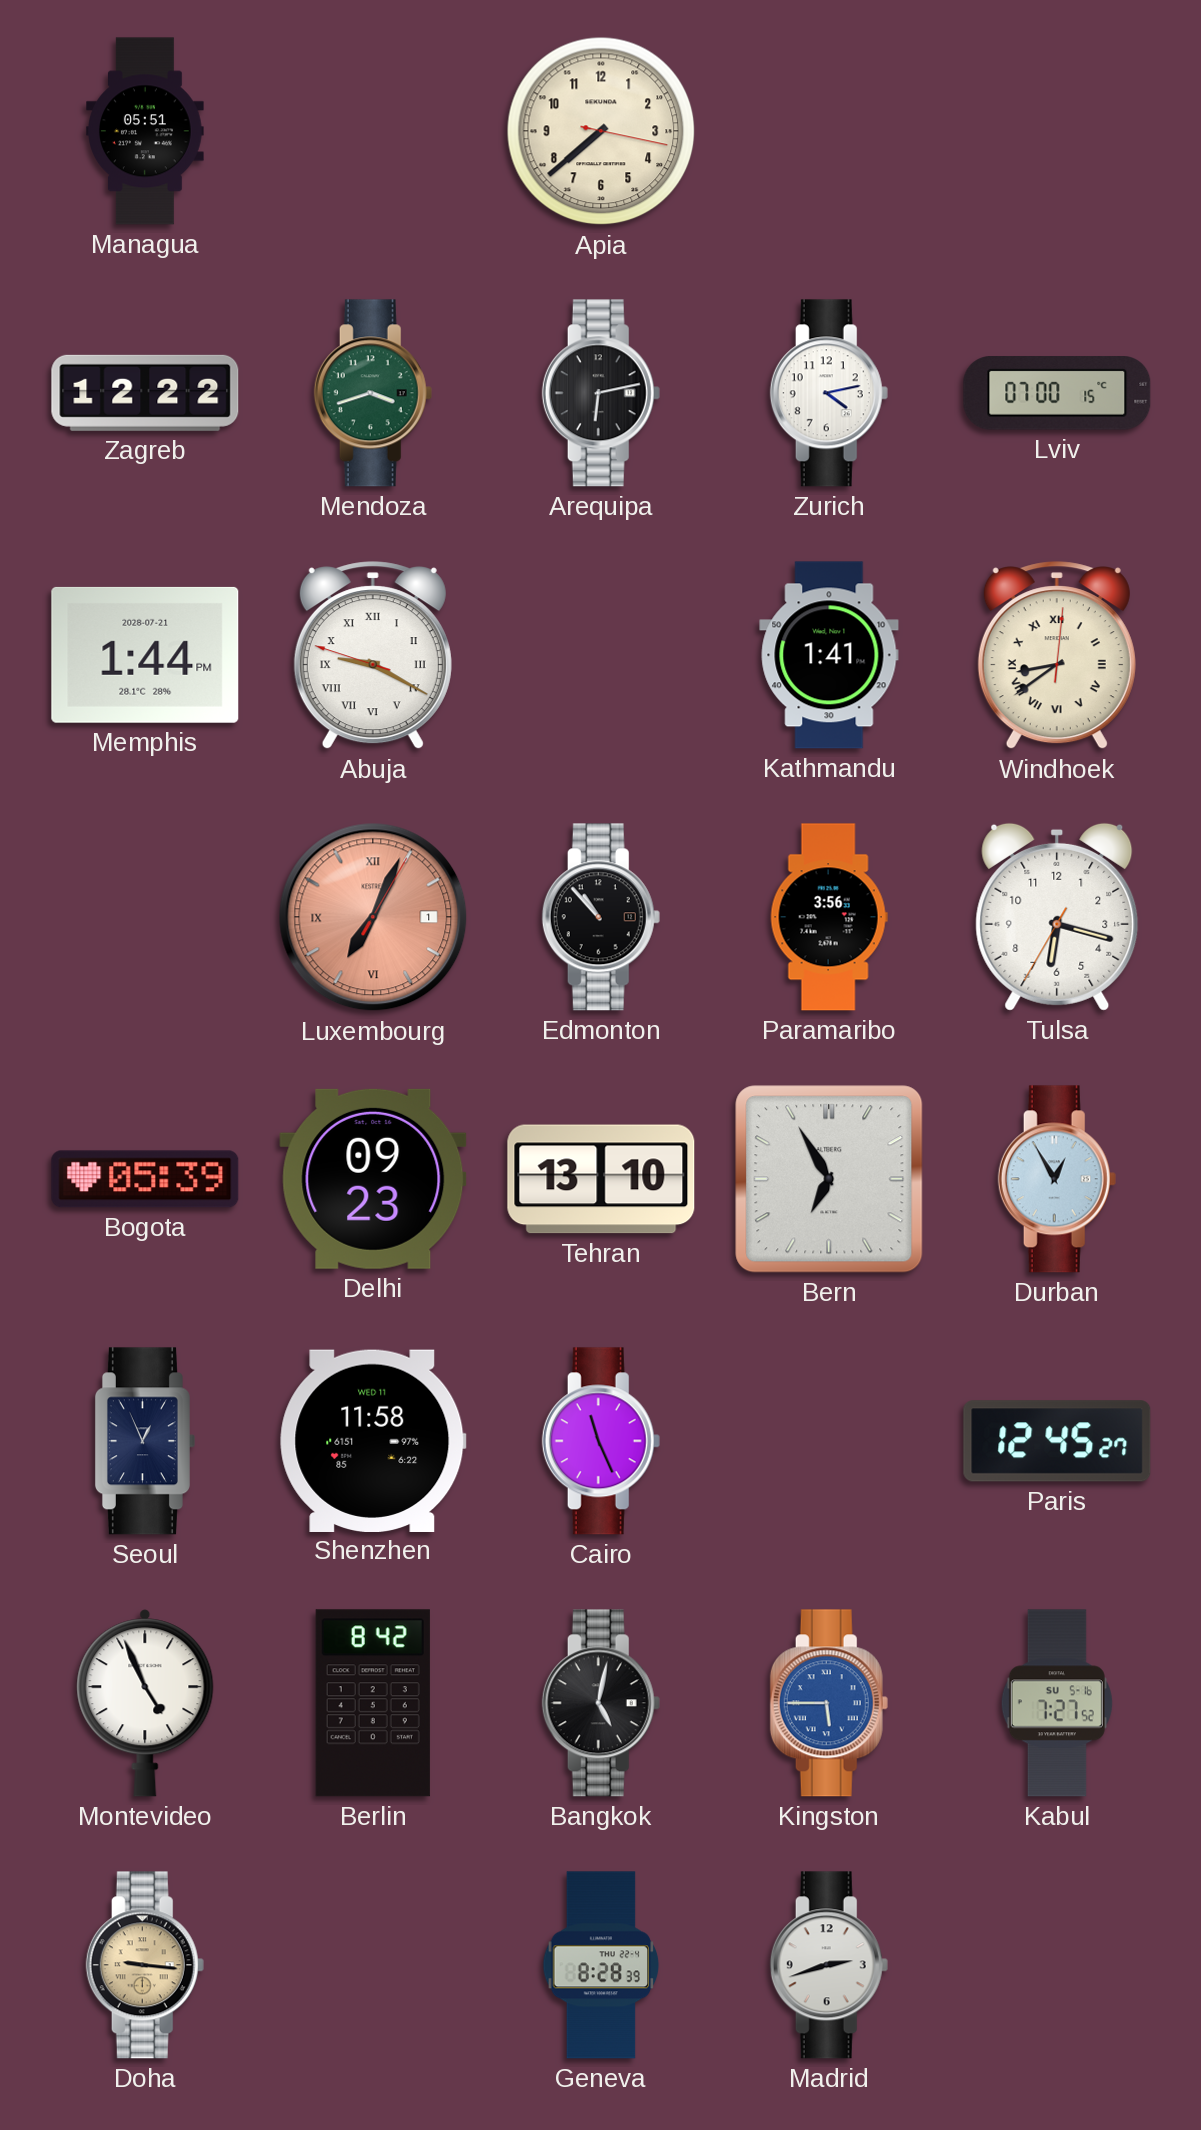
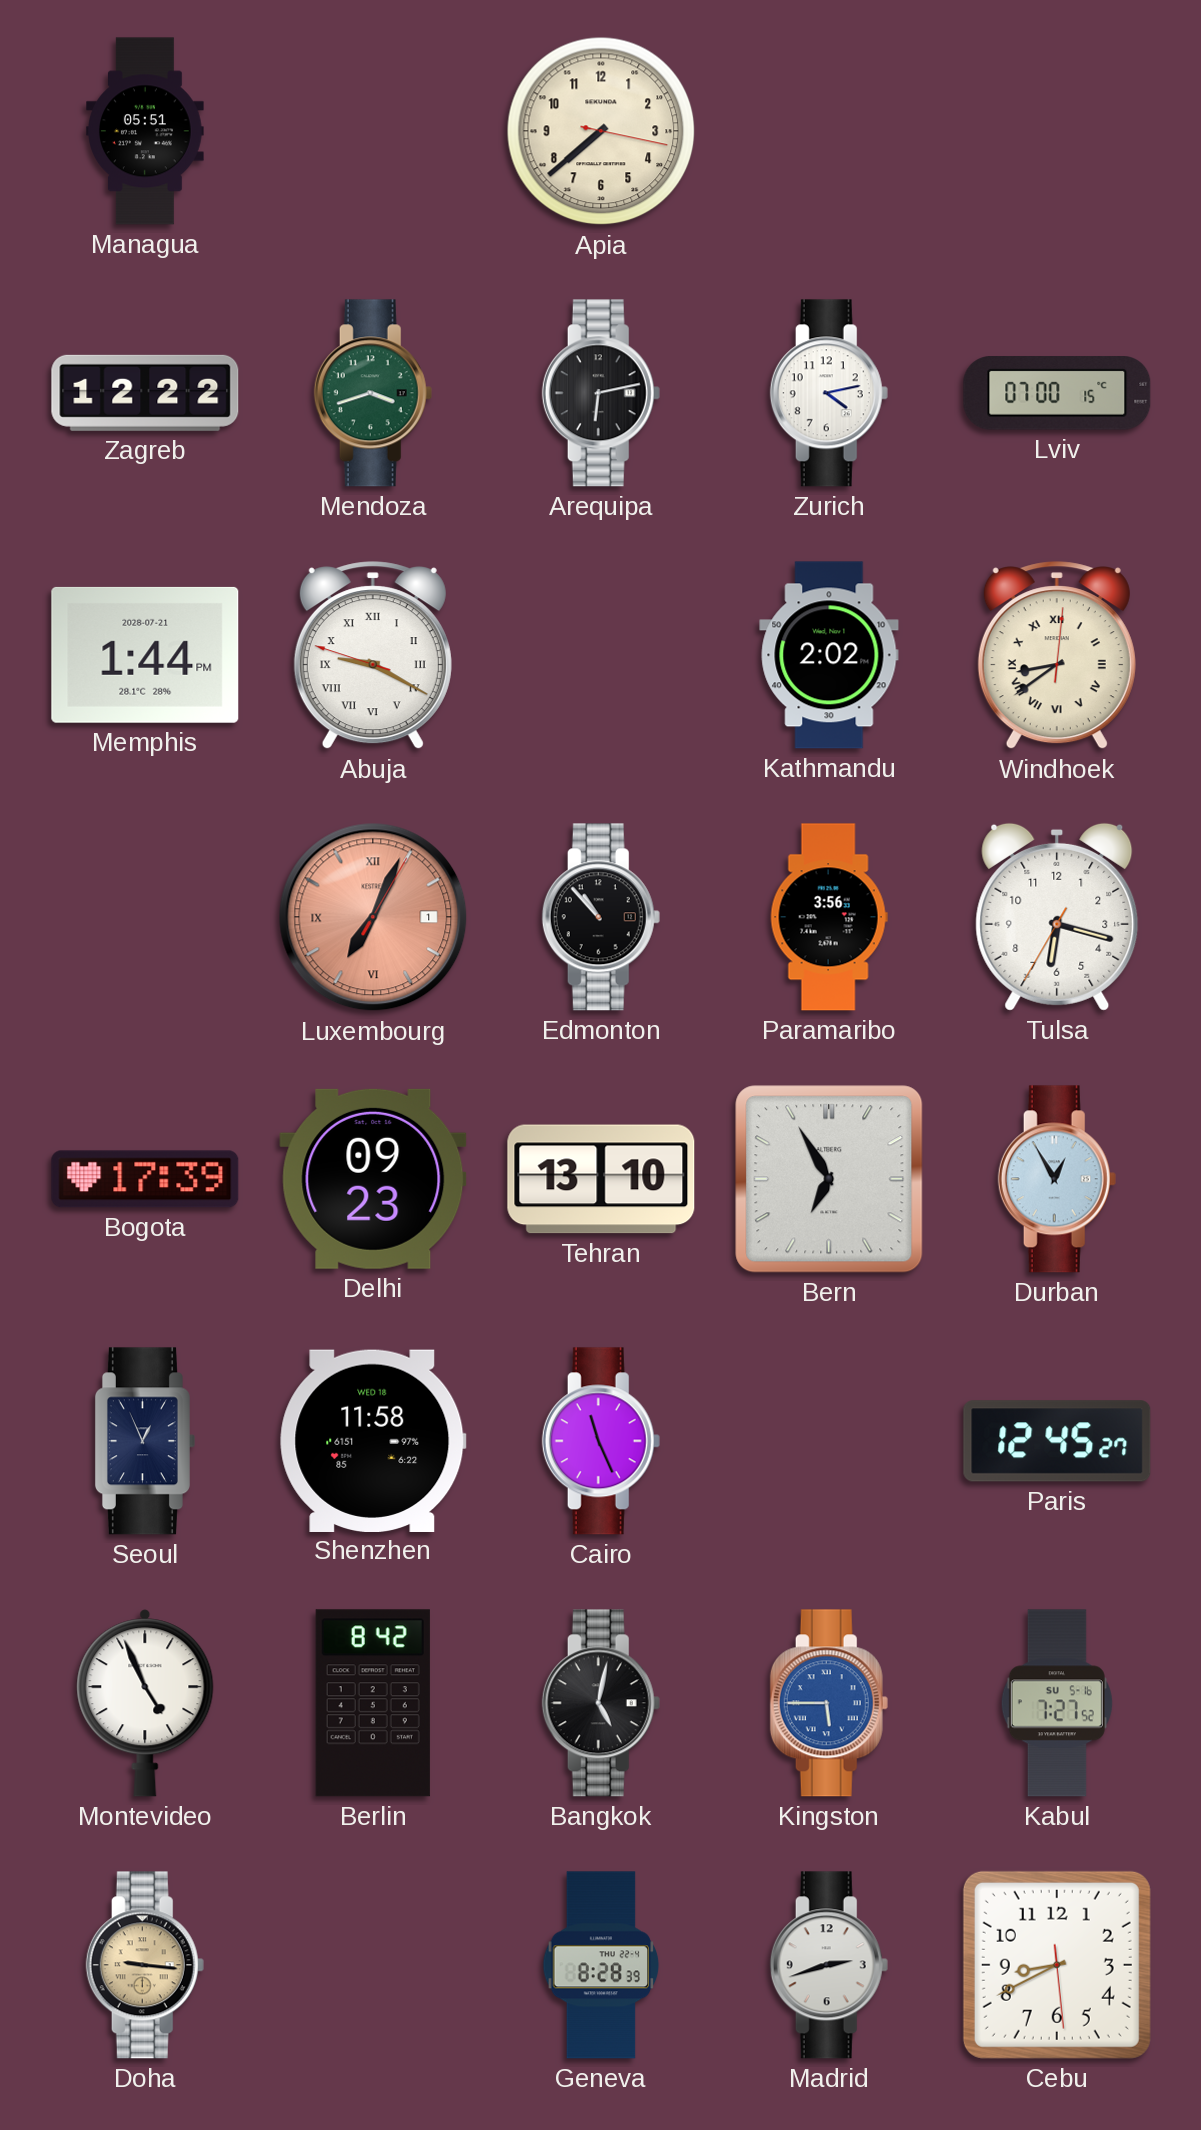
Kathmandu: 1:41 -> 2:02
Bogota: 05:39 -> 17:39
Shenzhen date: WED 11 -> WED 18
Cebu: none -> 8:40
